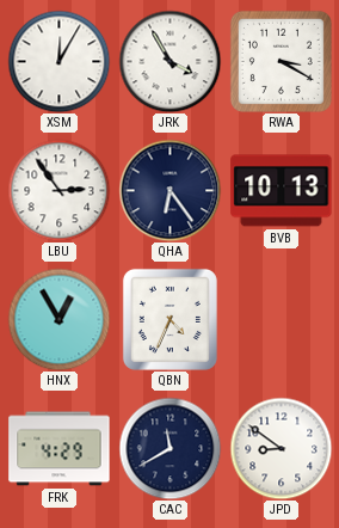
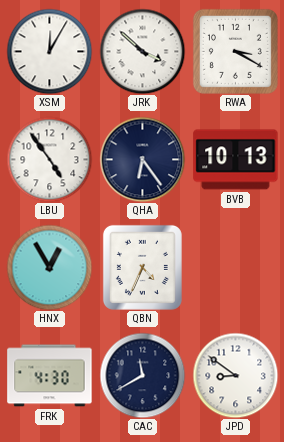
JRK: 3:55 -> 3:52
LBU: 2:54 -> 4:54
FRK: 4:29 -> 4:30
